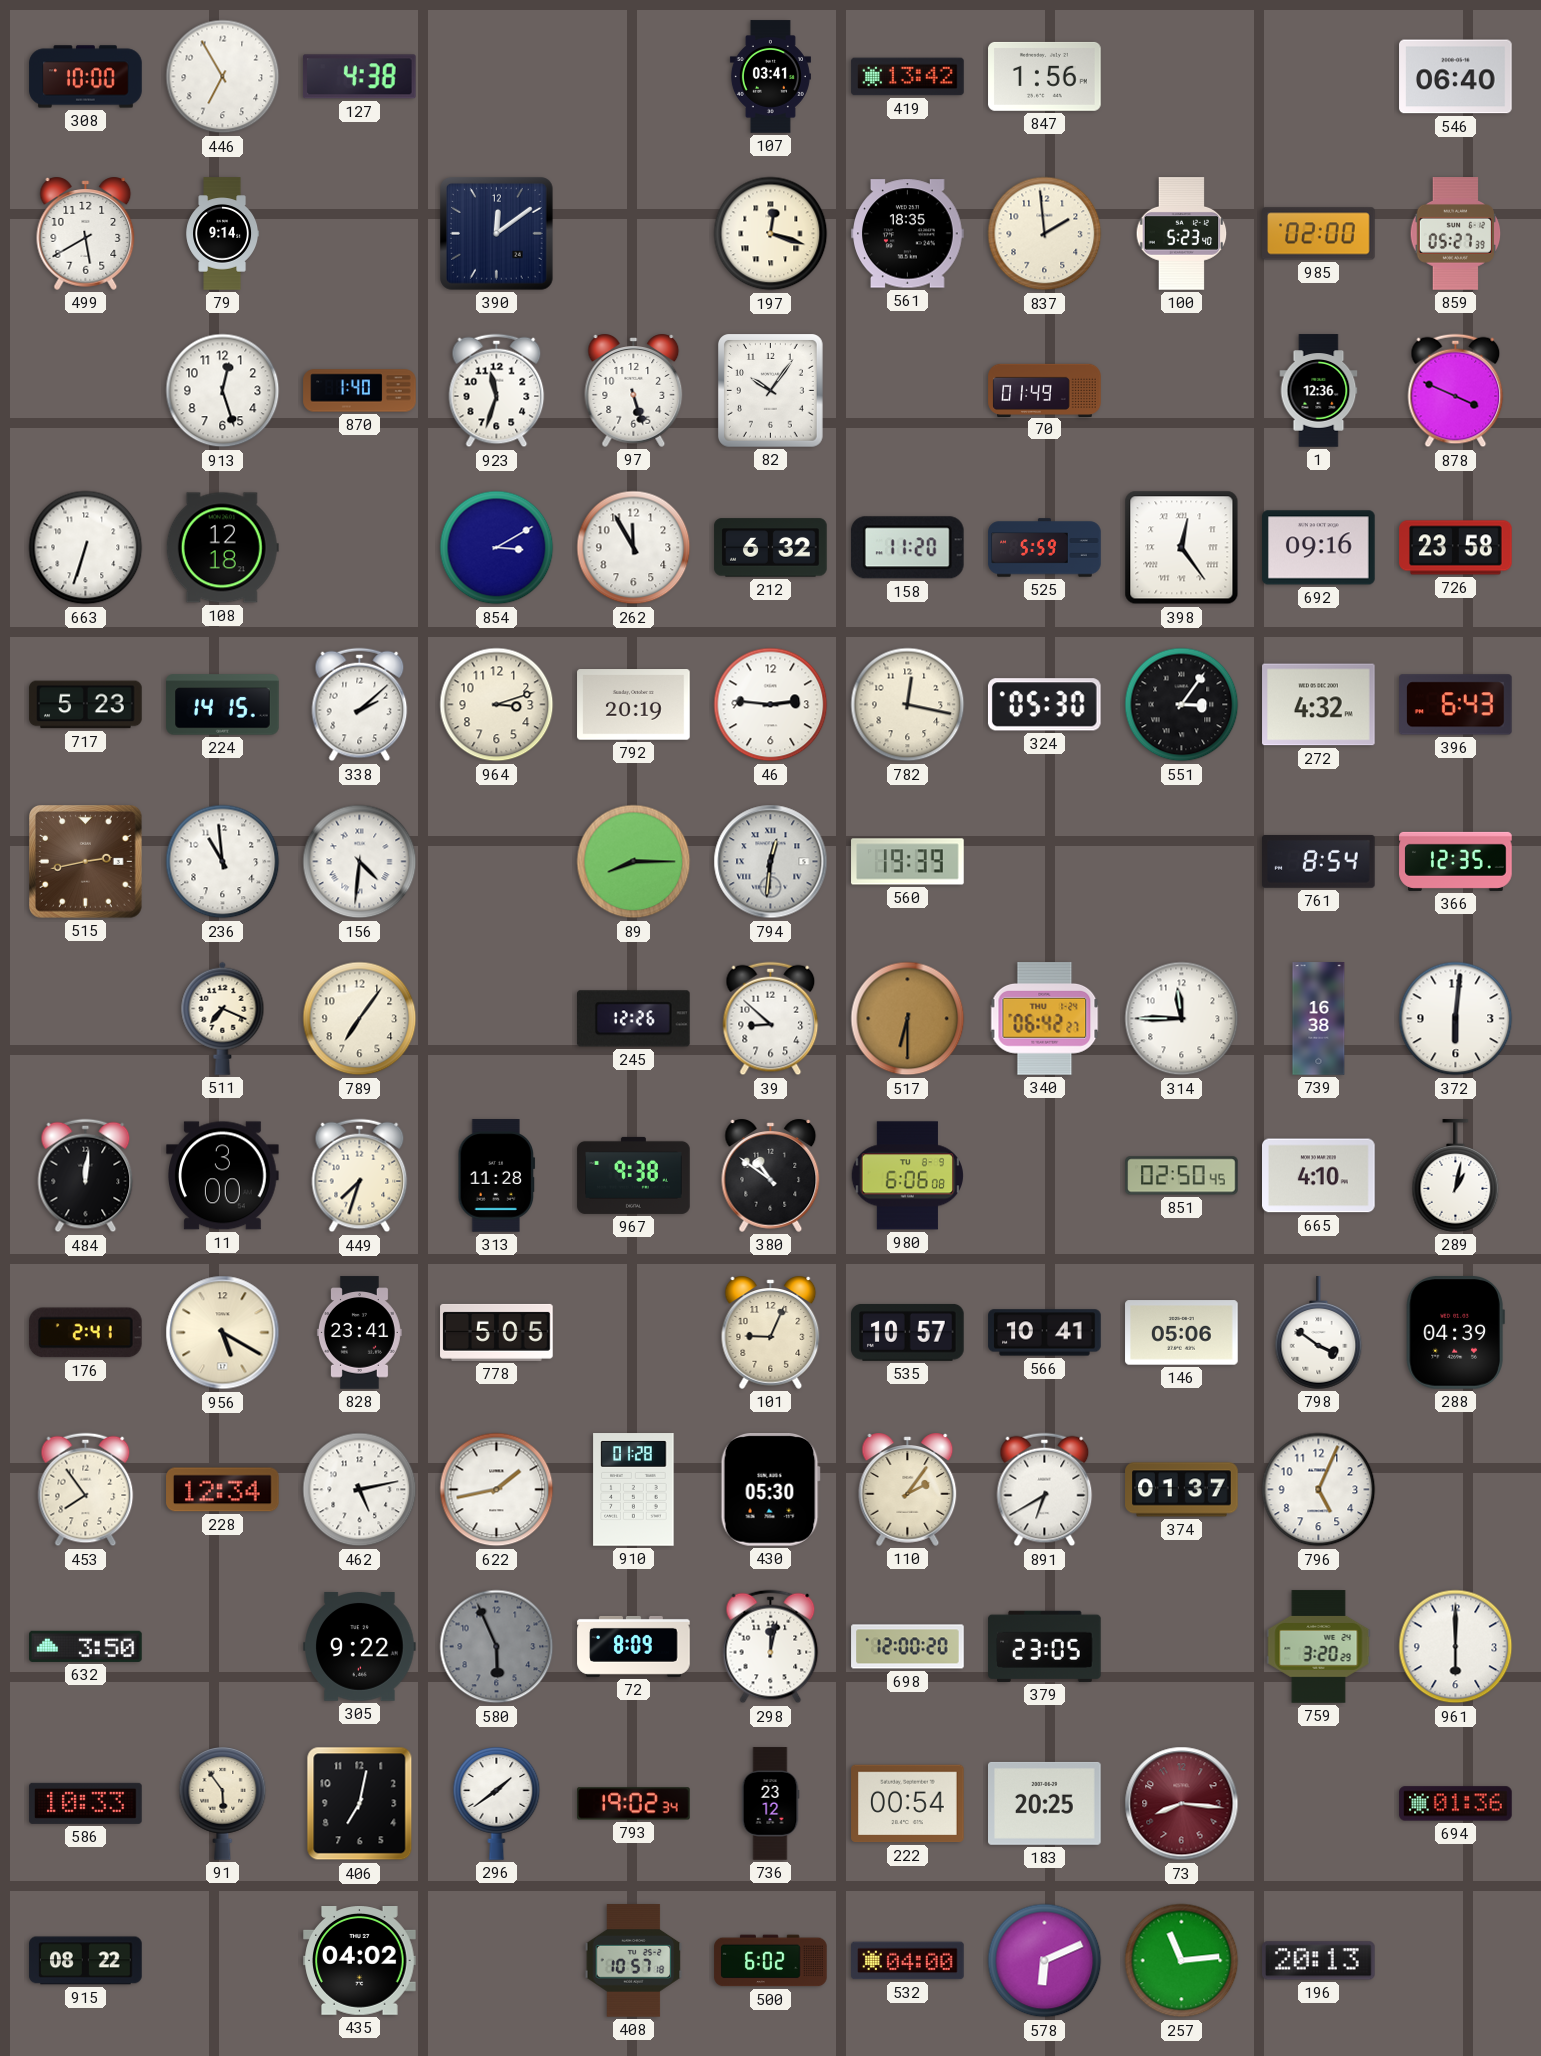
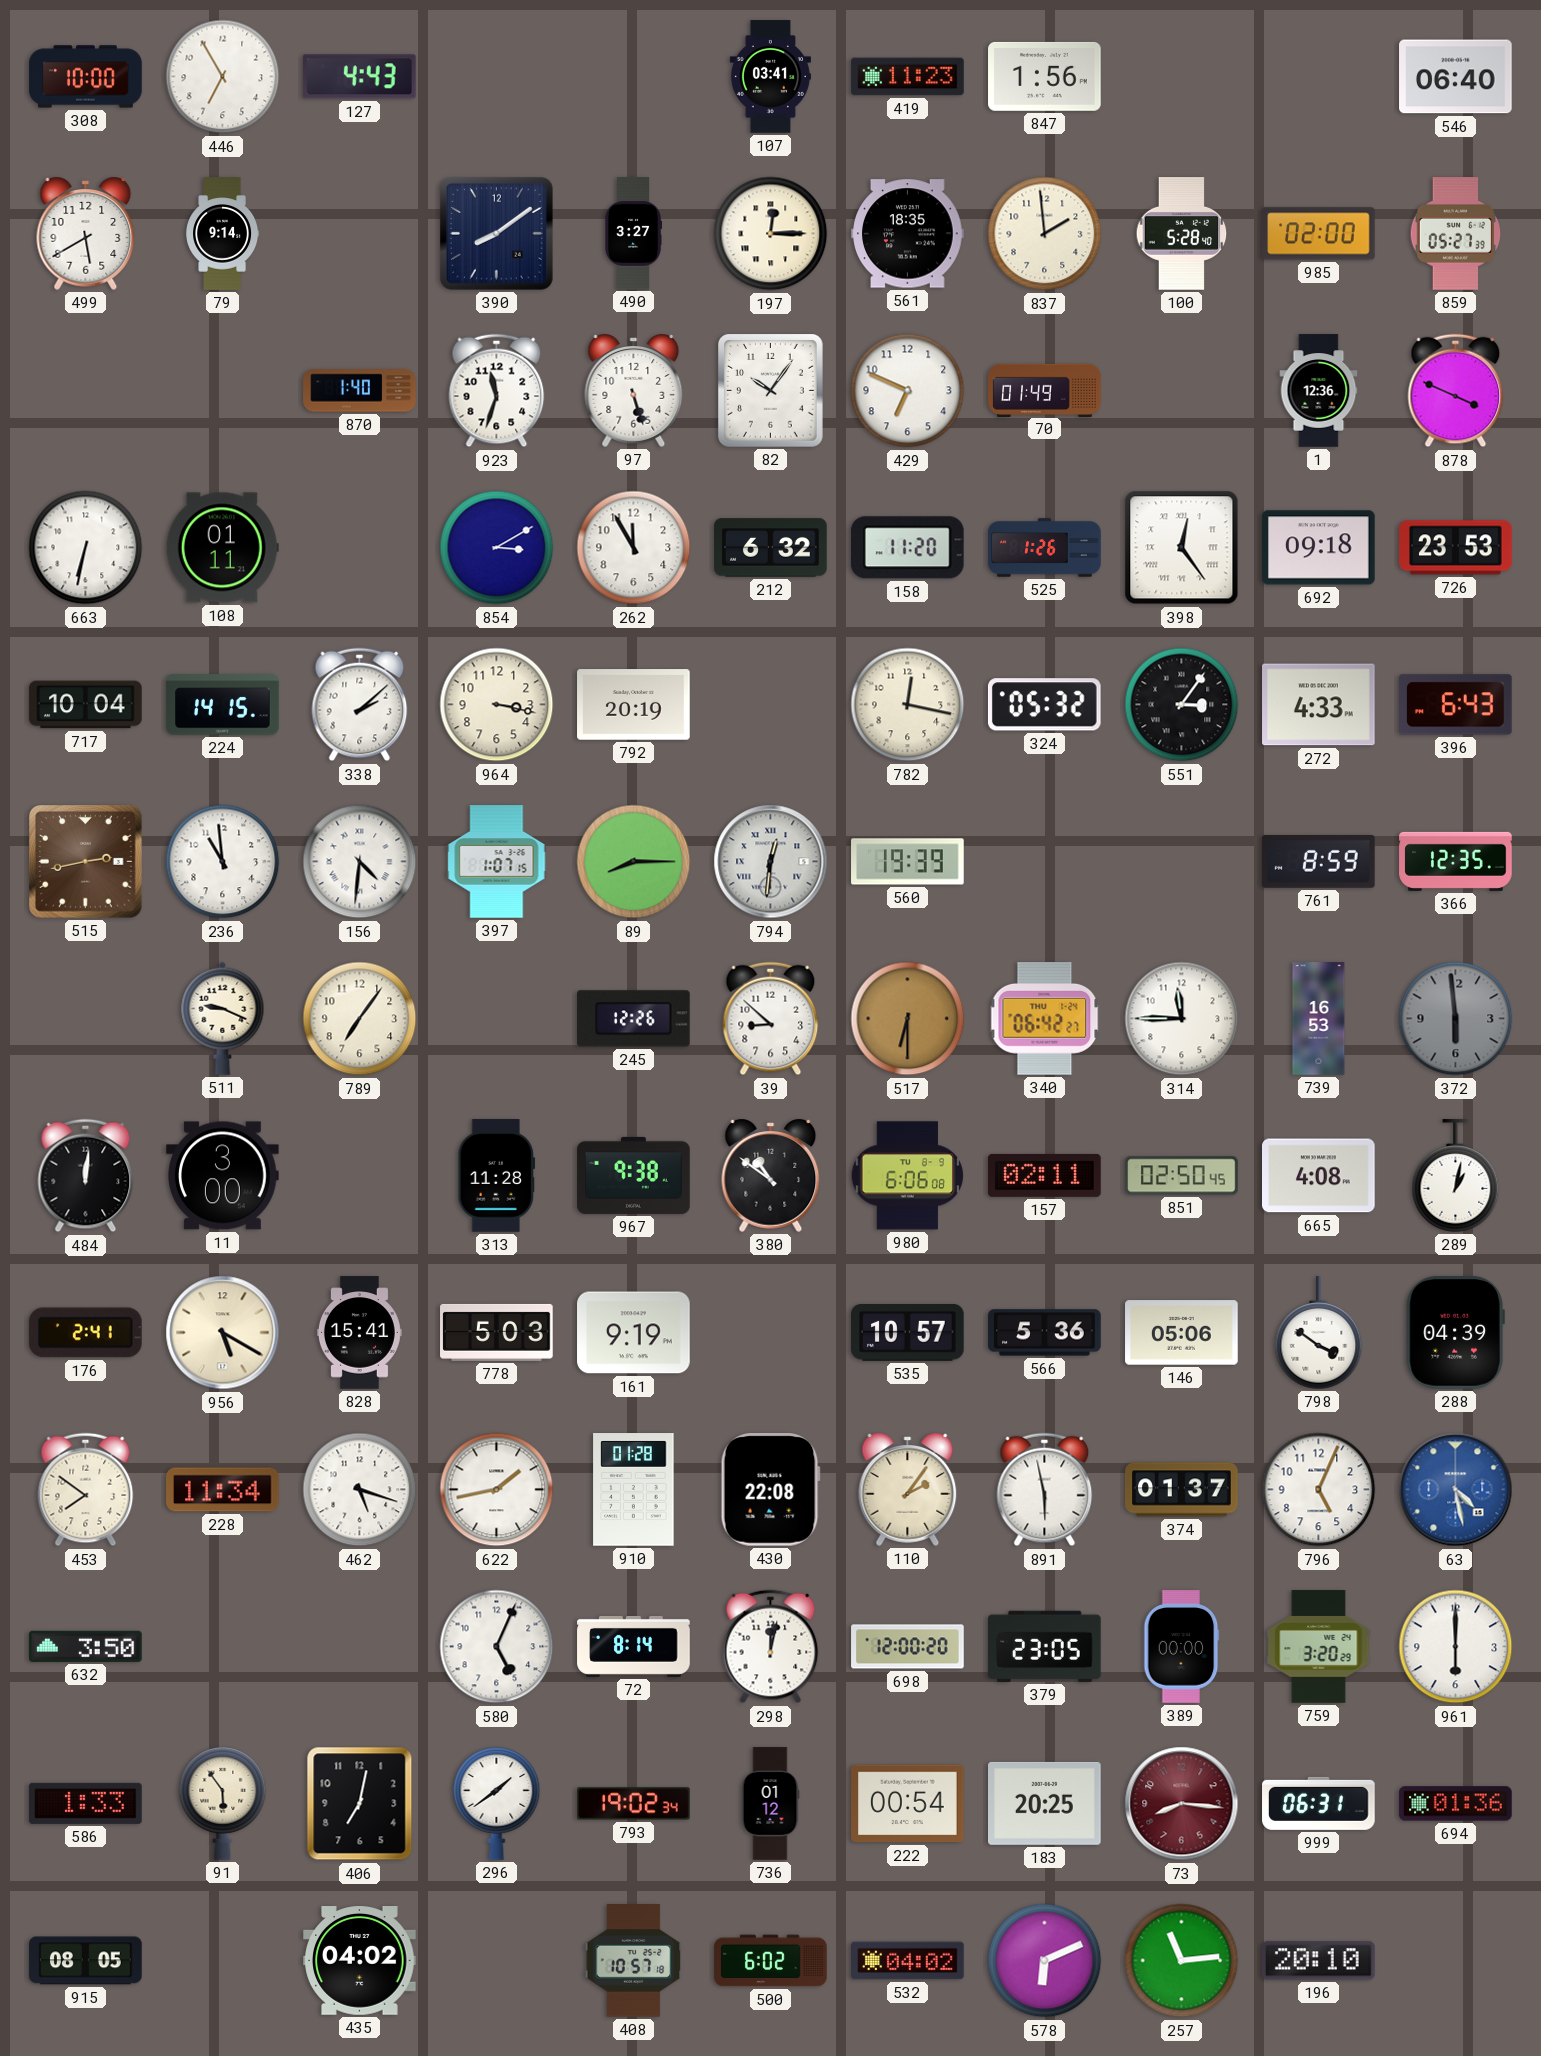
127: 4:38 -> 4:43
419: 13:42 -> 11:23
390: 12:09 -> 8:09
490: none -> 3:27
197: 12:18 -> 12:15
100: 5:23 -> 5:28
913: 12:27 -> none
429: none -> 6:49
663: 6:33 -> 6:32
108: 12:18 -> 01:11
525: 5:59 -> 1:26
692: 09:16 -> 09:18
726: 23:58 -> 23:53
717: 5:23 -> 10:04
964: 3:12 -> 3:17
46: 2:46 -> none
324: 05:30 -> 05:32
272: 4:32 -> 4:33
397: none -> 1:07
761: 8:54 -> 8:59
511: 7:19 -> 9:19
739: 16:38 -> 16:53
372: 6:01 -> 5:59
372 dial: white -> grey
449: 7:33 -> none
157: none -> 02:11
665: 4:10 -> 4:08
828: 23:41 -> 15:41
778: 5:05 -> 5:03
161: none -> 9:19
101: 9:04 -> none
566: 10:41 -> 5:36
453: 7:54 -> 7:51
228: 12:34 -> 11:34
462: 5:13 -> 5:18
430: 05:30 -> 22:08
891: 6:40 -> 5:58
63: none -> 4:28
305: 9:22 -> none
580: 5:56 -> 5:04
580 dial: grey -> white
72: 8:09 -> 8:14
389: none -> 00:00
586: 10:33 -> 1:33
736: 23:12 -> 01:12
999: none -> 06:31
915: 08:22 -> 08:05
532: 04:00 -> 04:02
196: 20:13 -> 20:10
